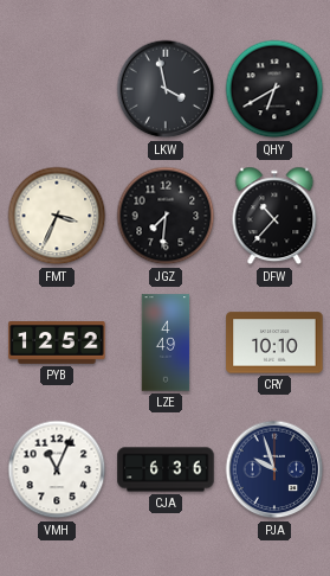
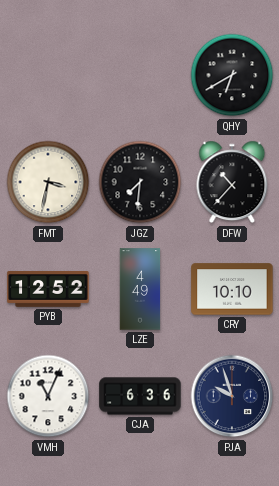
LKW: 3:58 -> none
FMT: 3:34 -> 3:32
